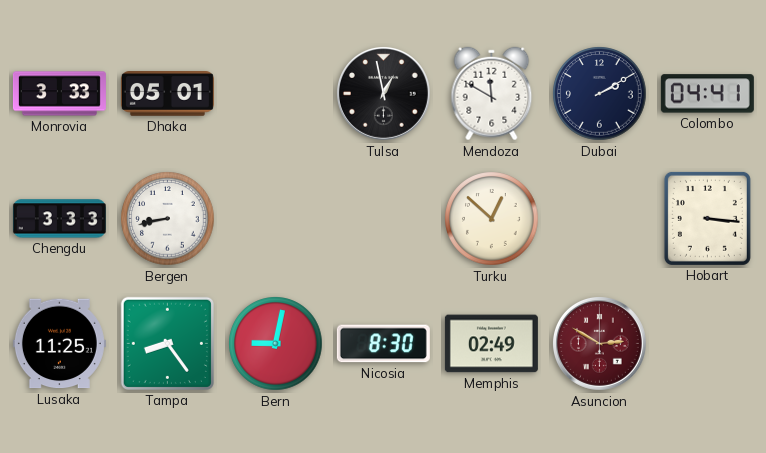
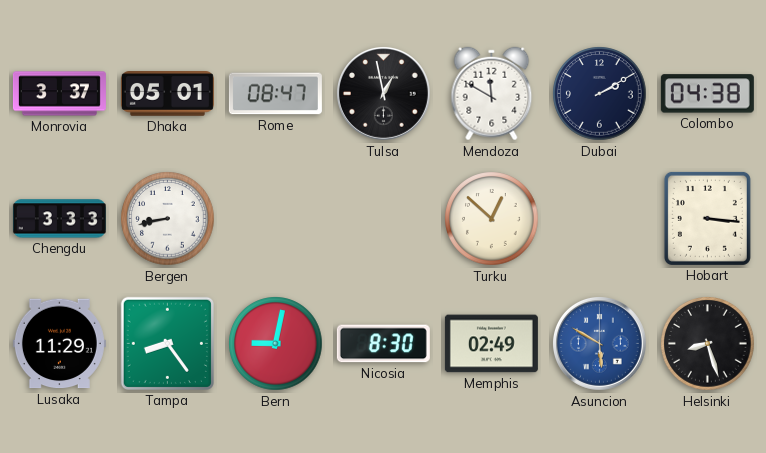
Monrovia: 3:33 -> 3:37
Rome: none -> 08:47
Colombo: 04:41 -> 04:38
Lusaka: 11:25 -> 11:29
Asuncion: 2:50 -> 5:50
Asuncion dial: burgundy -> blue
Helsinki: none -> 8:27
